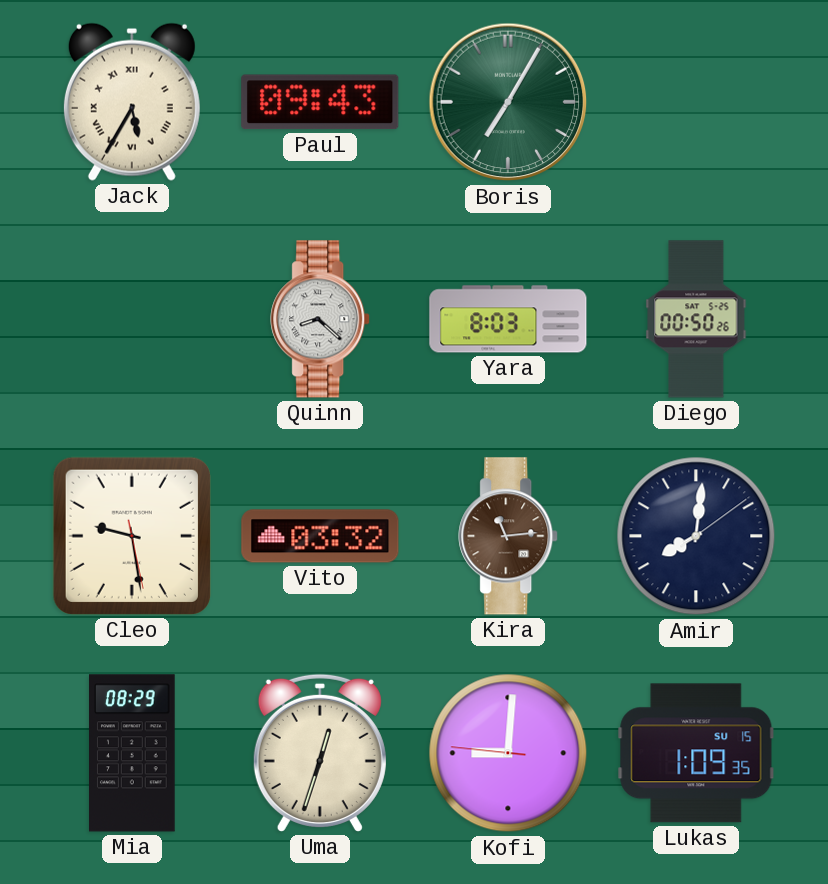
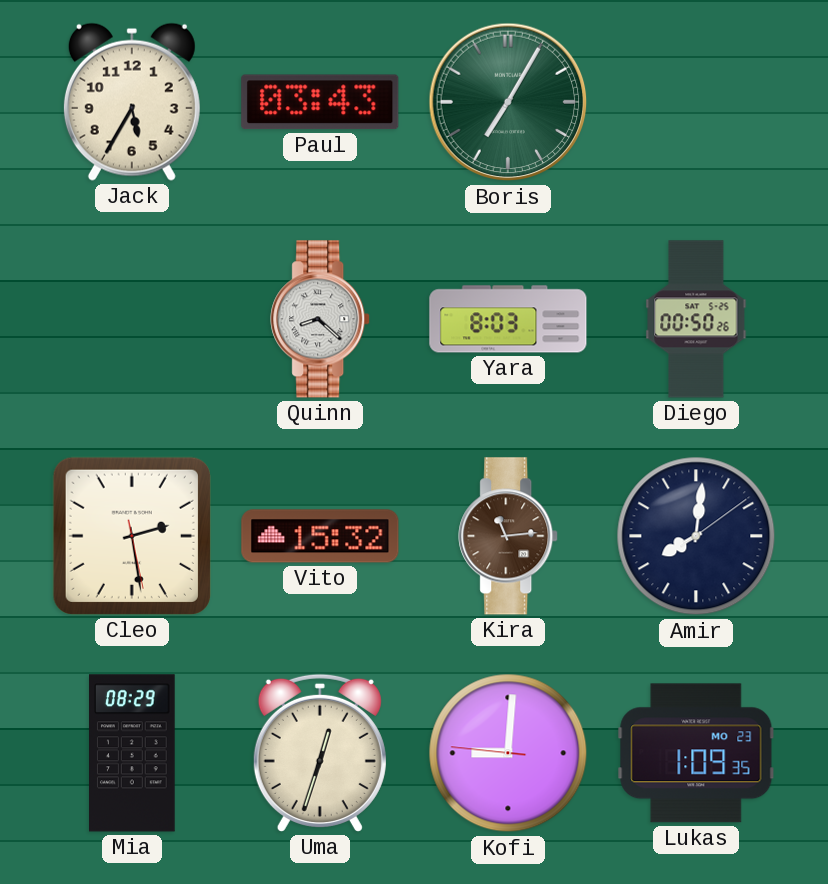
Jack numerals: Roman -> Arabic
Paul: 09:43 -> 03:43
Cleo: 9:28 -> 2:28
Vito: 03:32 -> 15:32
Lukas date: SU 15 -> MO 23
